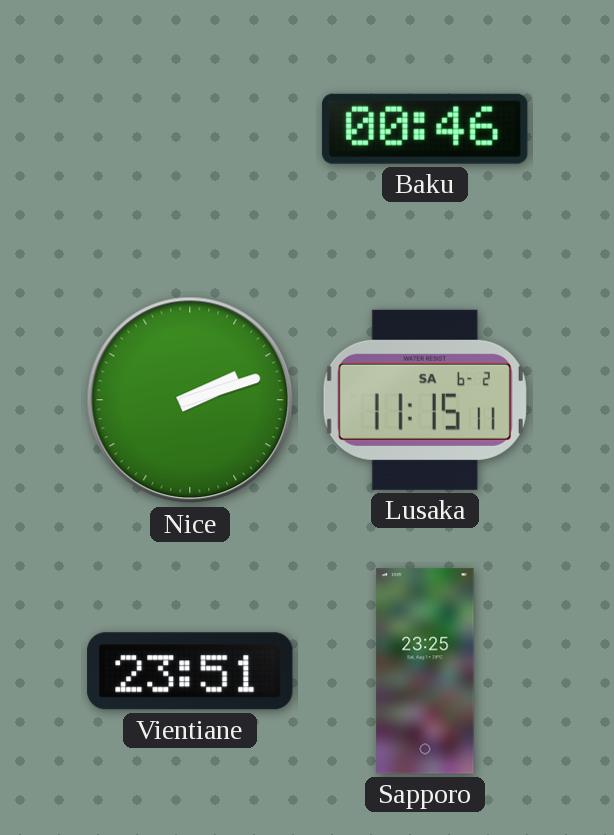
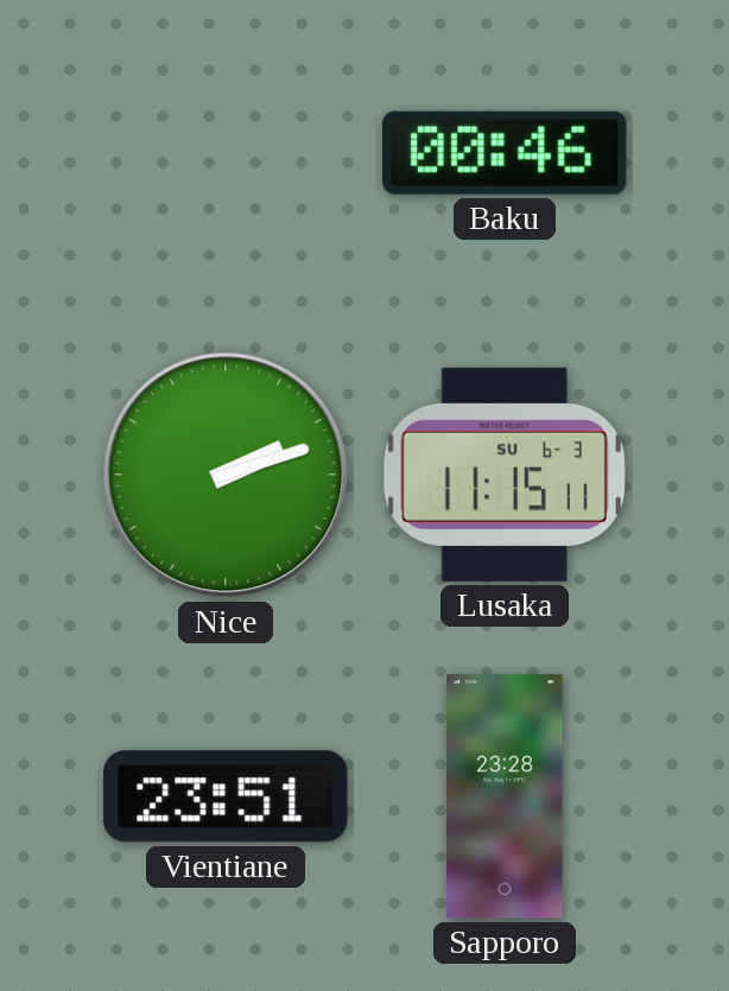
Lusaka date: SA 6-2 -> SU 6-3
Sapporo: 23:25 -> 23:28
